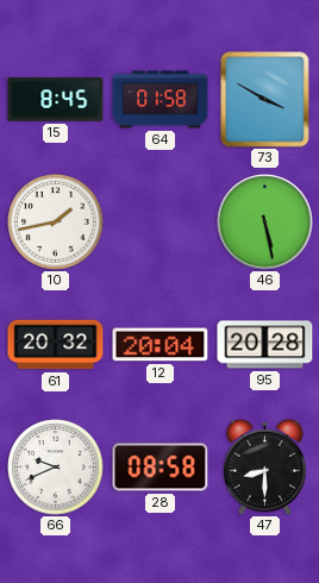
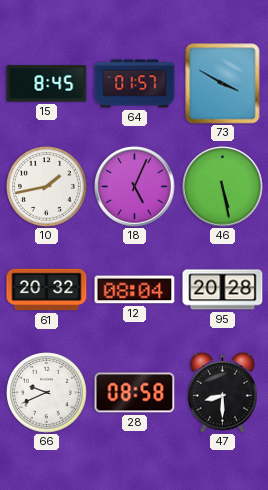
64: 01:58 -> 01:57
18: none -> 5:04
12: 20:04 -> 08:04
